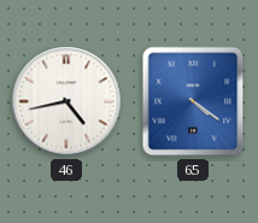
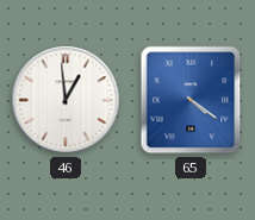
46: 4:43 -> 12:59
